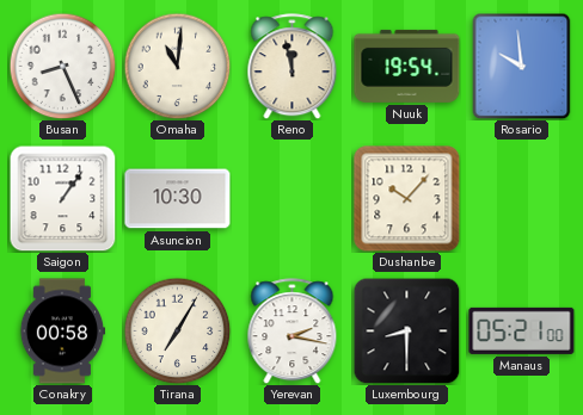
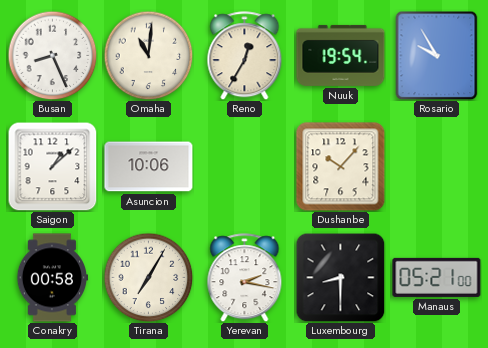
Reno: 11:58 -> 12:35
Rosario: 9:59 -> 9:55
Saigon: 1:06 -> 1:08
Asuncion: 10:30 -> 10:06
